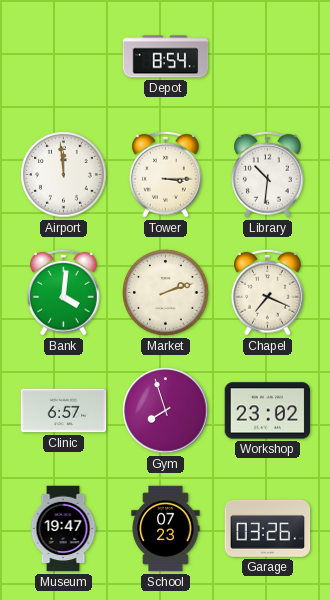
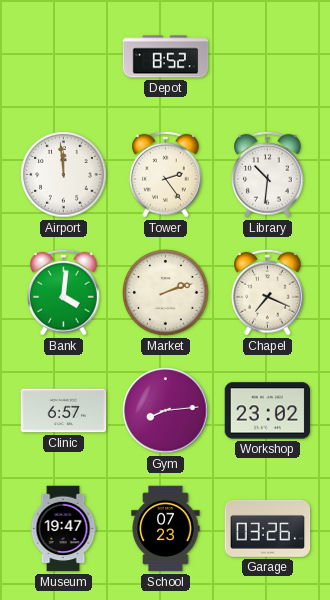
Depot: 8:54 -> 8:52
Tower: 3:15 -> 2:24
Gym: 7:57 -> 8:14
